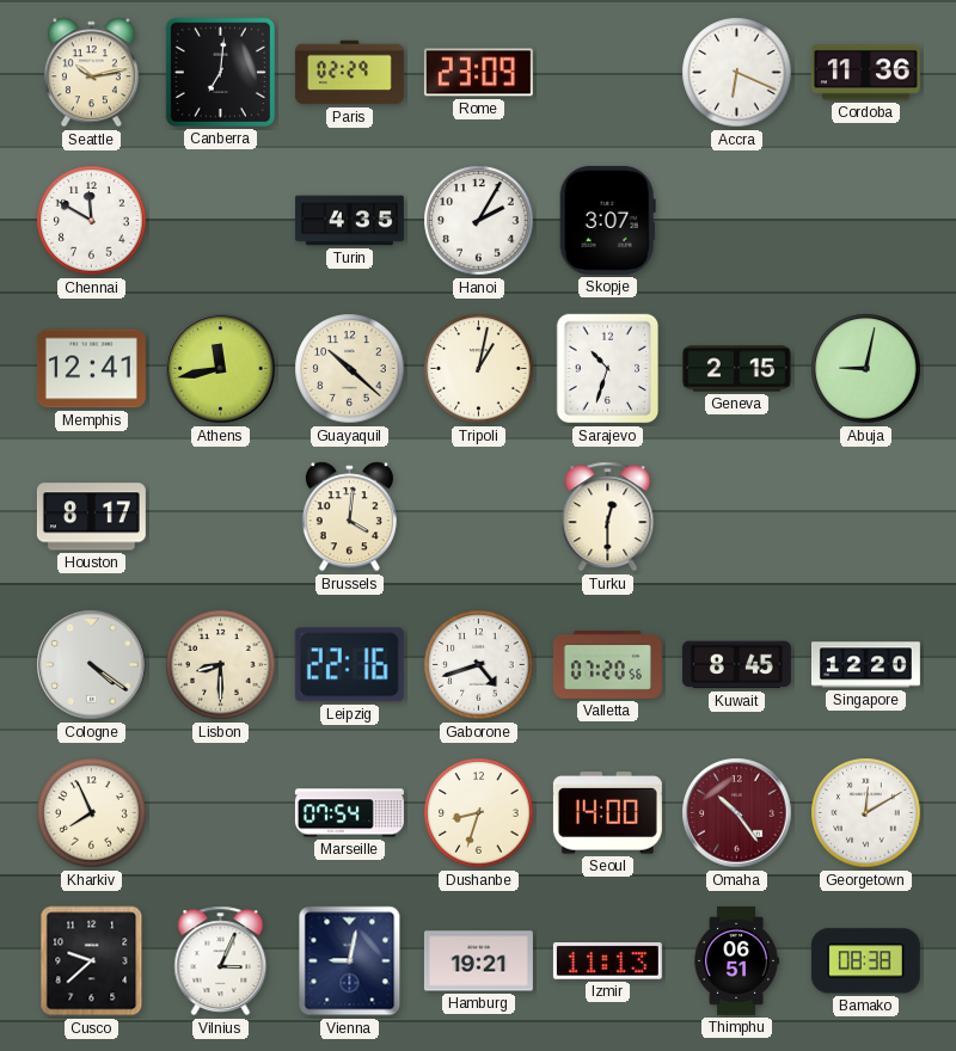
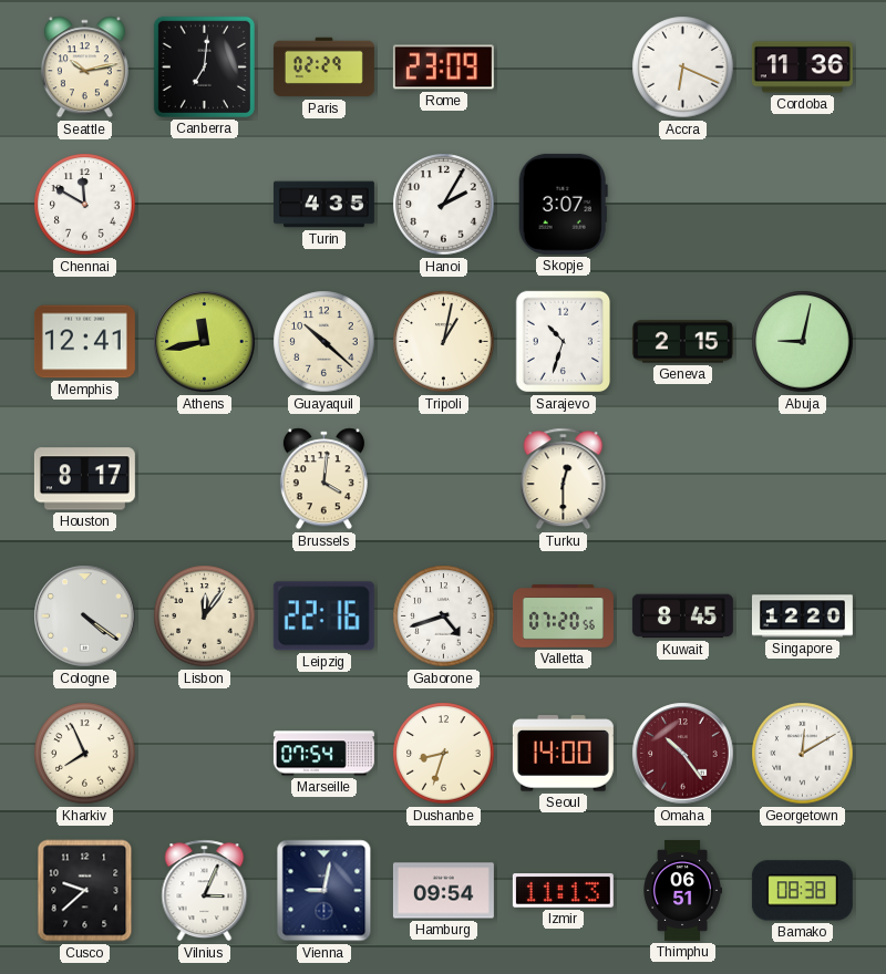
Lisbon: 8:30 -> 12:06
Hamburg: 19:21 -> 09:54
